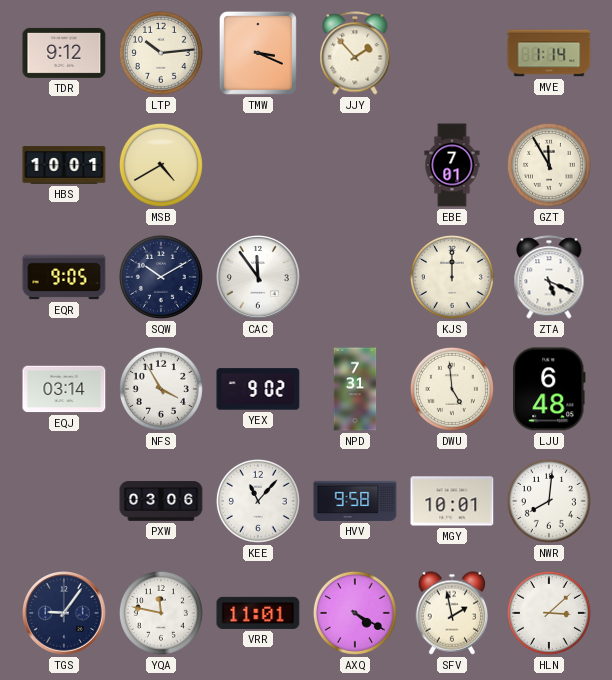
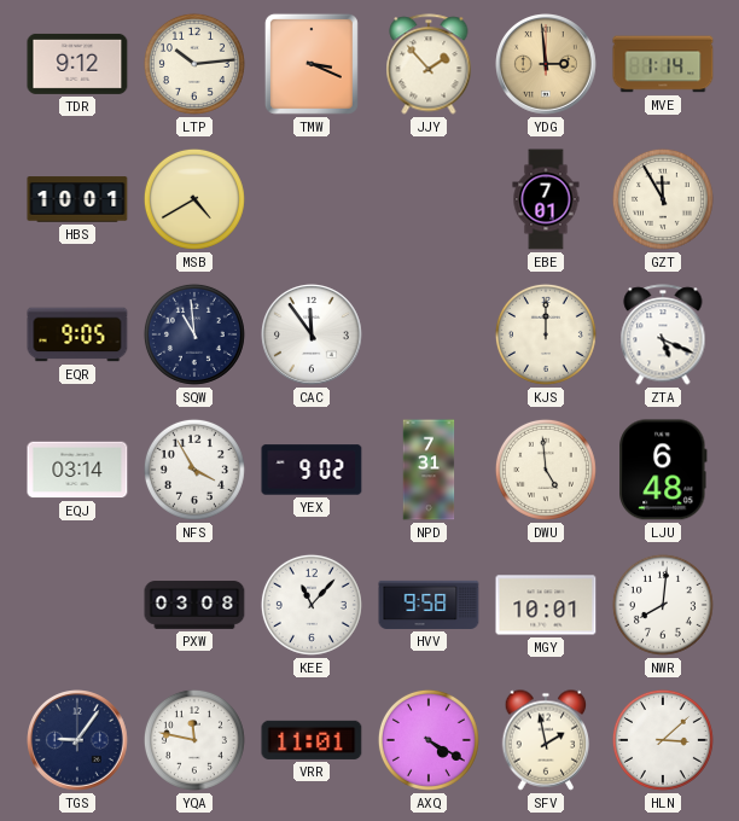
YDG: none -> 2:59
SQW: 10:10 -> 10:59
PXW: 03:06 -> 03:08
